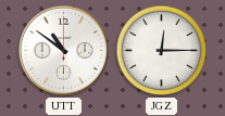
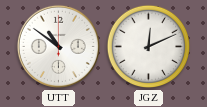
JGZ: 12:15 -> 12:11
